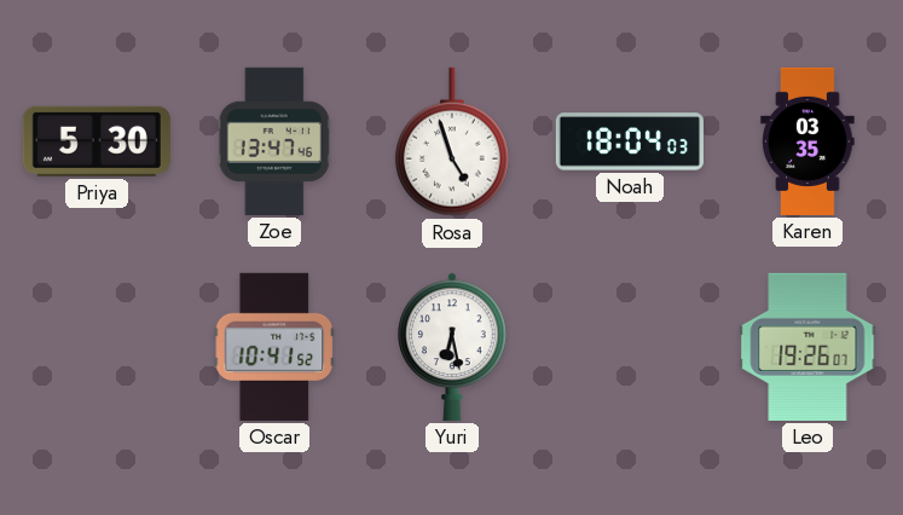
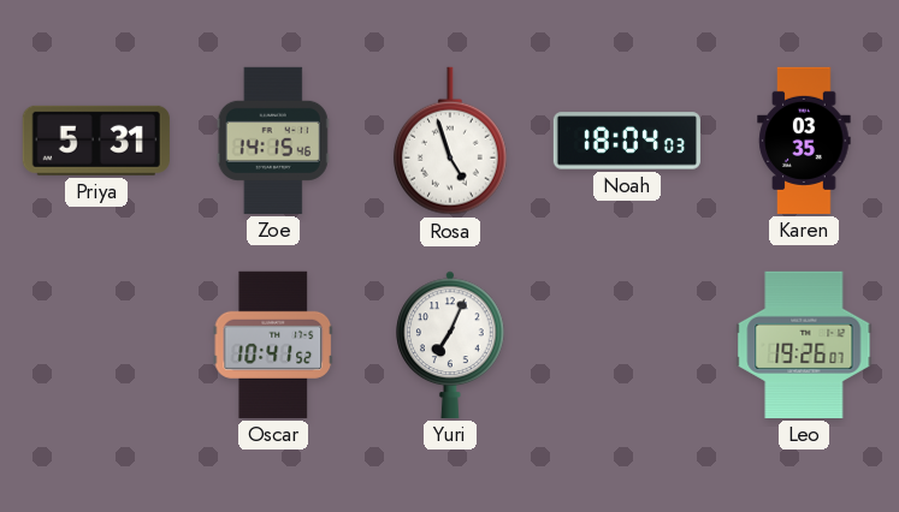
Priya: 5:30 -> 5:31
Zoe: 13:47 -> 14:15
Yuri: 6:28 -> 7:04
